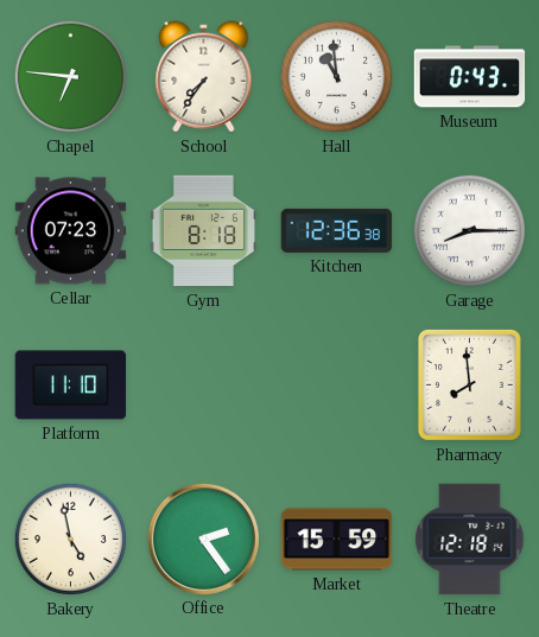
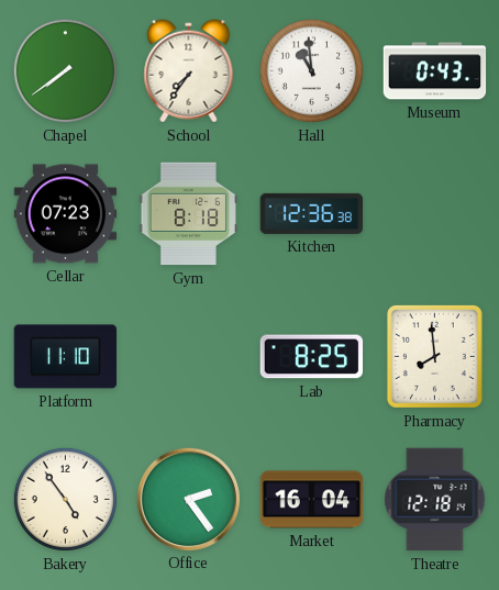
Chapel: 6:46 -> 7:39
Garage: 8:15 -> none
Lab: none -> 8:25
Bakery: 4:58 -> 4:54
Market: 15:59 -> 16:04
